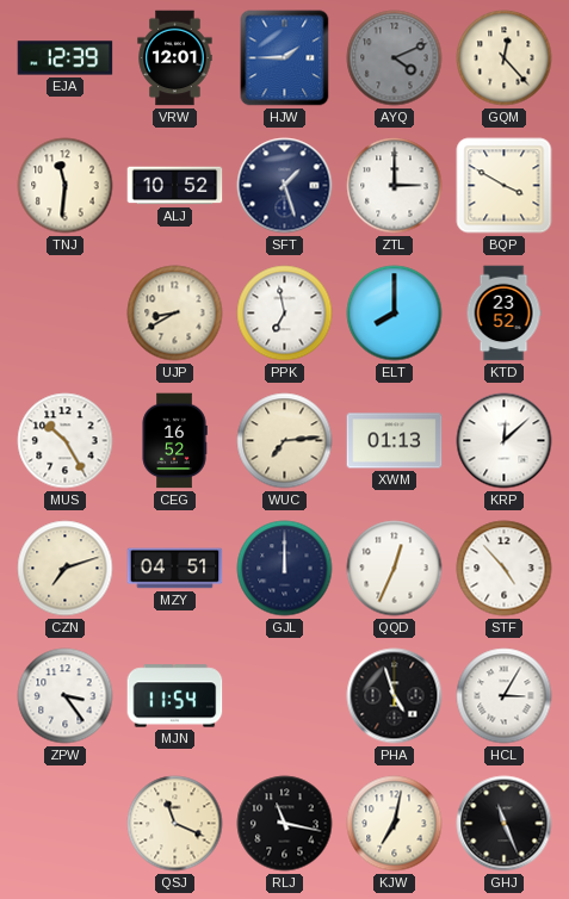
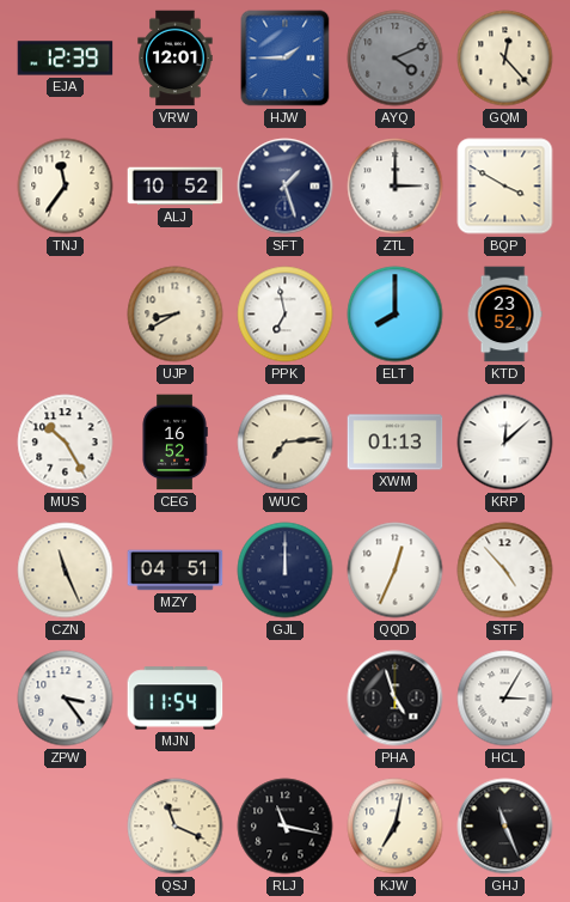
TNJ: 11:31 -> 11:36
CZN: 7:12 -> 11:26
